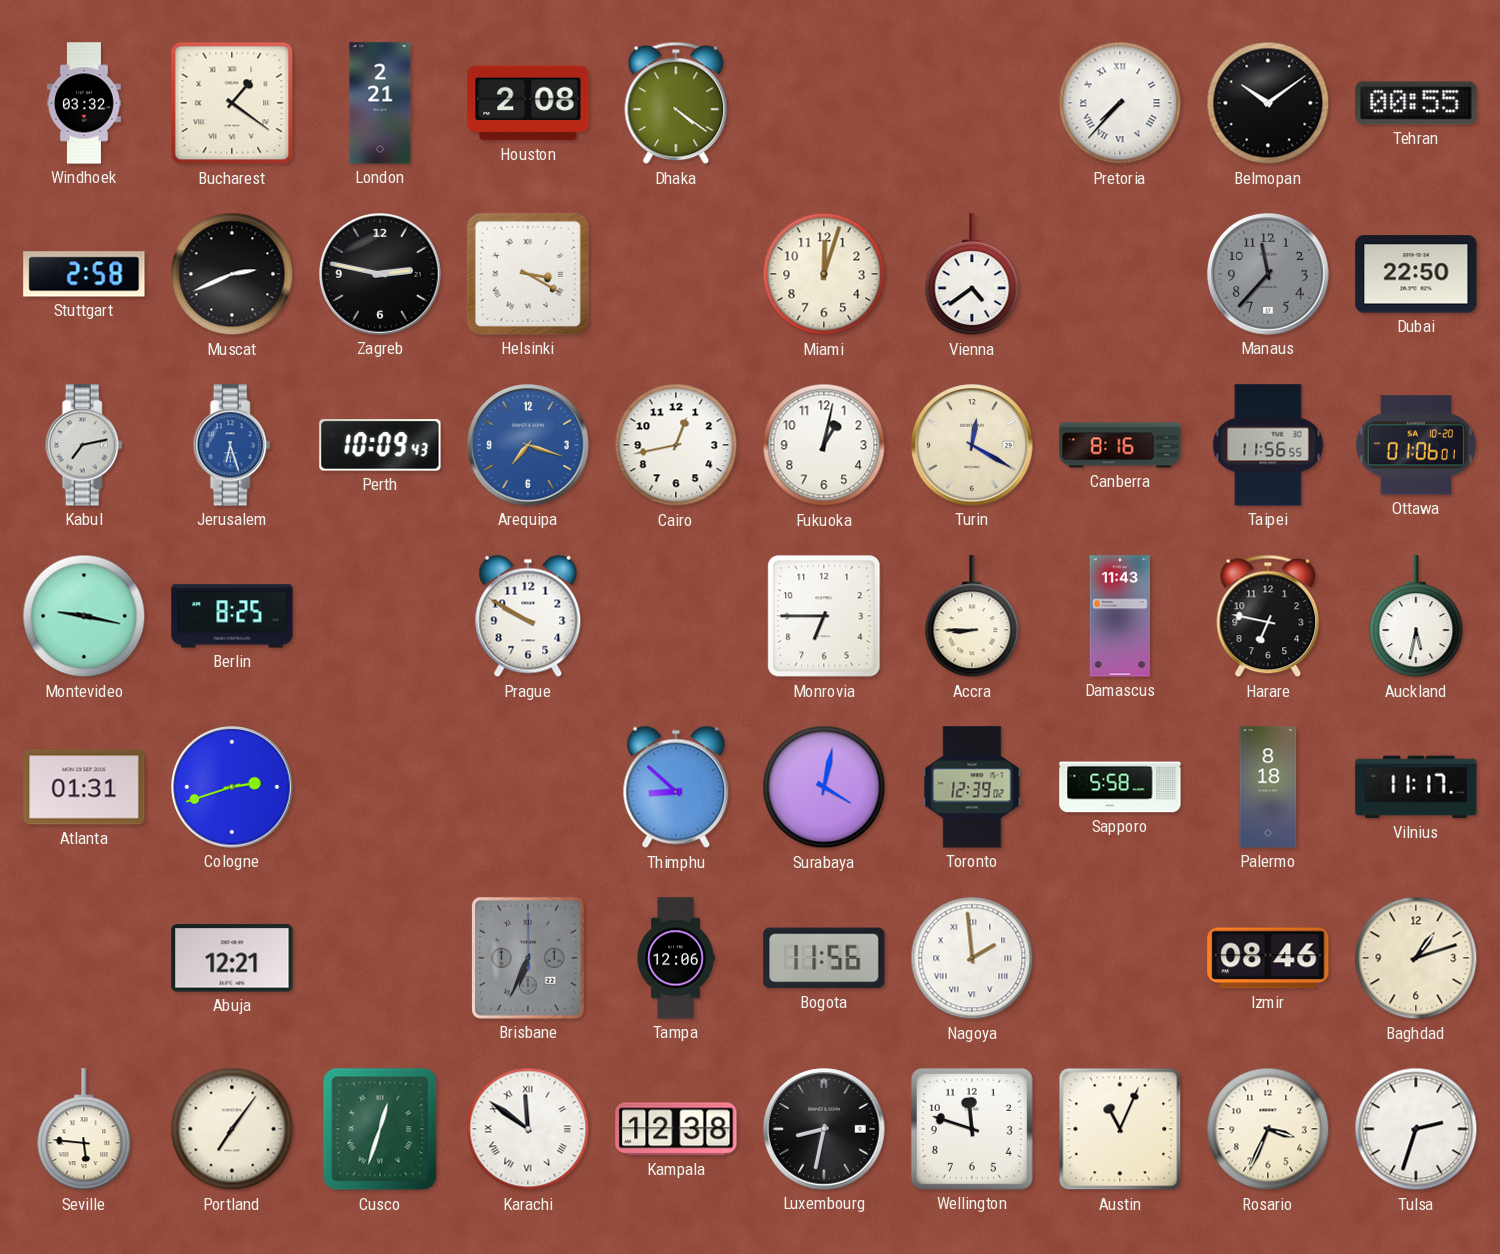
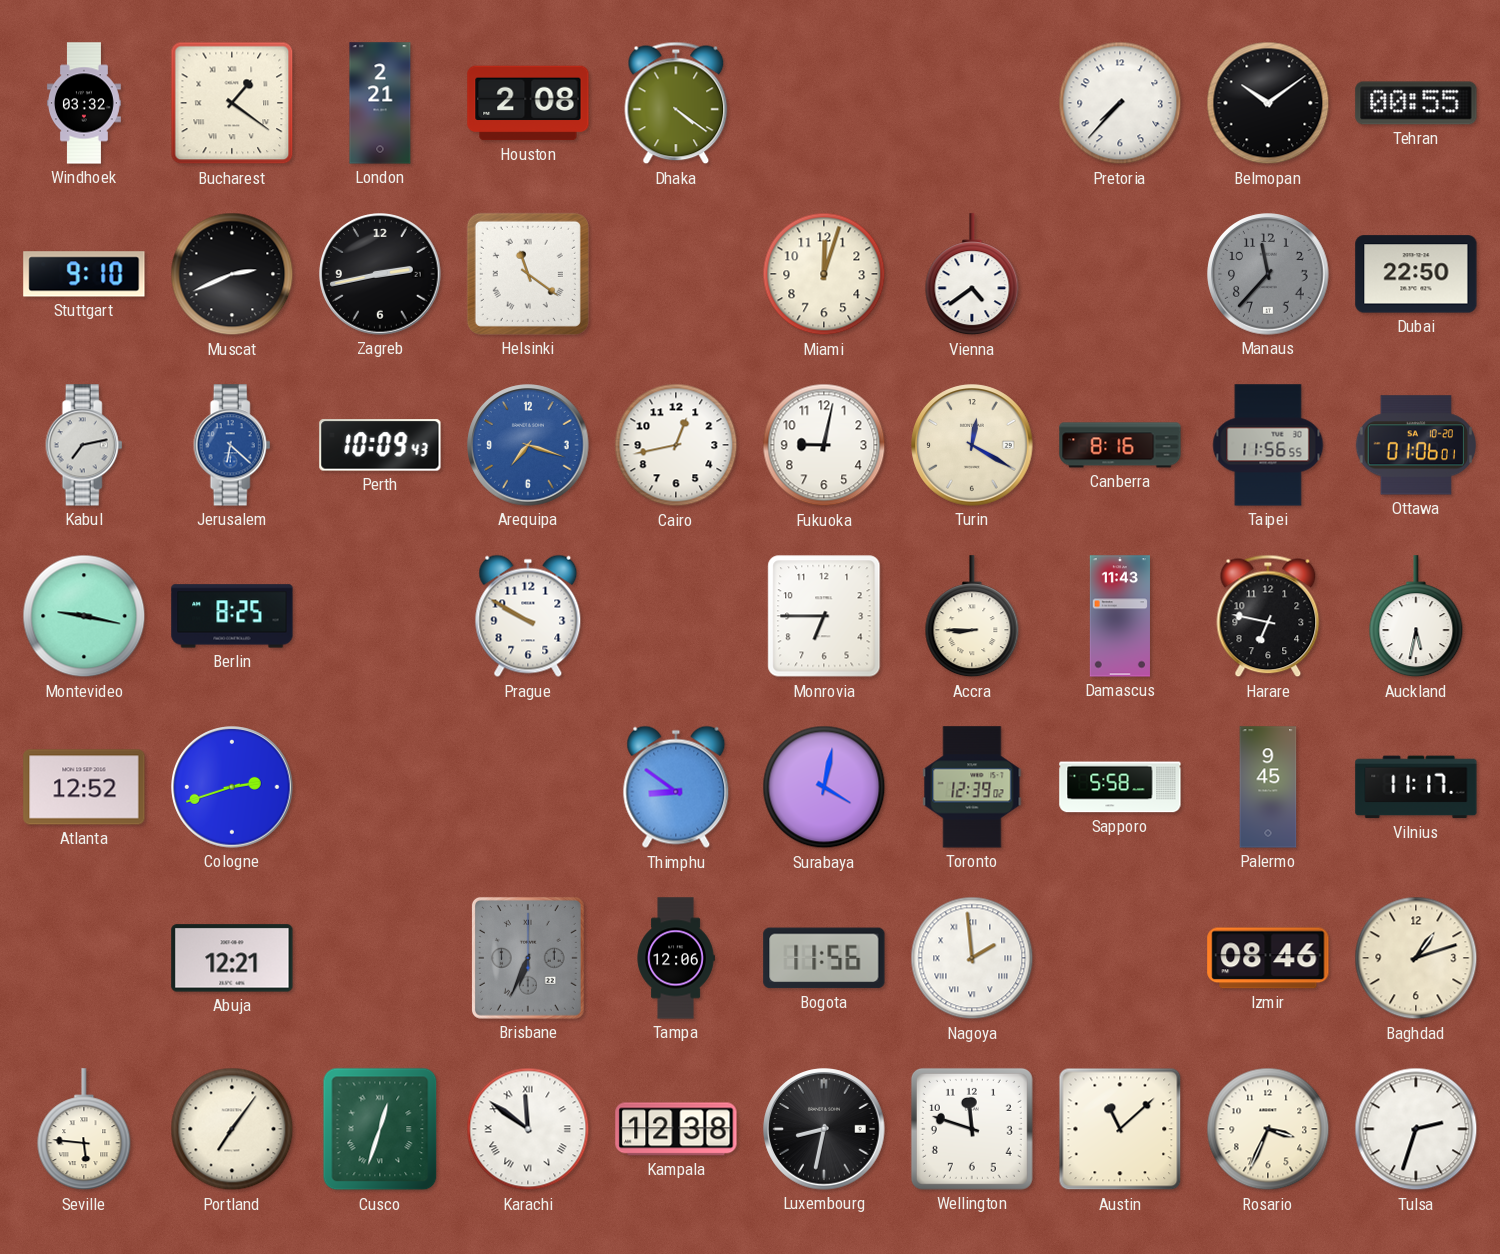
Pretoria numerals: Roman -> Arabic
Stuttgart: 2:58 -> 9:10
Zagreb: 2:47 -> 2:43
Helsinki: 3:20 -> 11:21
Jerusalem: 6:27 -> 6:22
Fukuoka: 1:02 -> 9:02
Atlanta: 01:31 -> 12:52
Thimphu: 8:52 -> 8:51
Palermo: 8:18 -> 9:45
Austin: 11:04 -> 11:08
